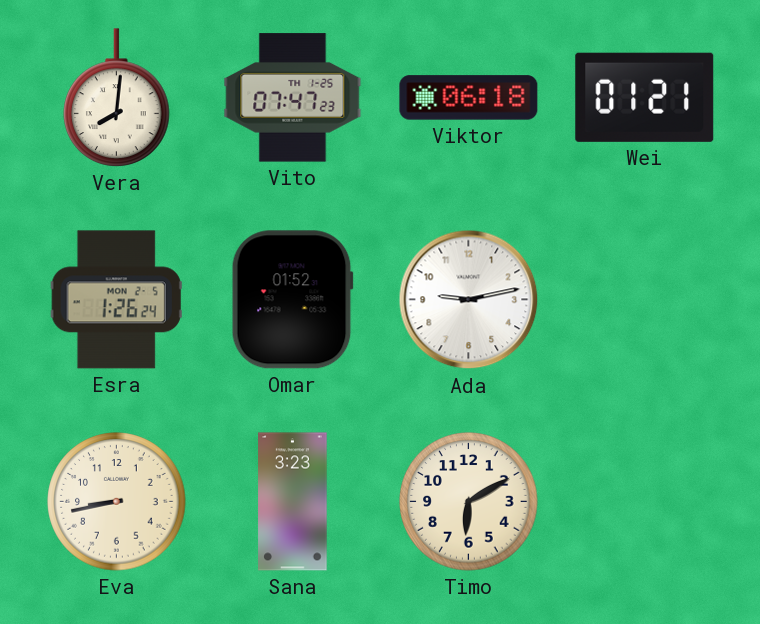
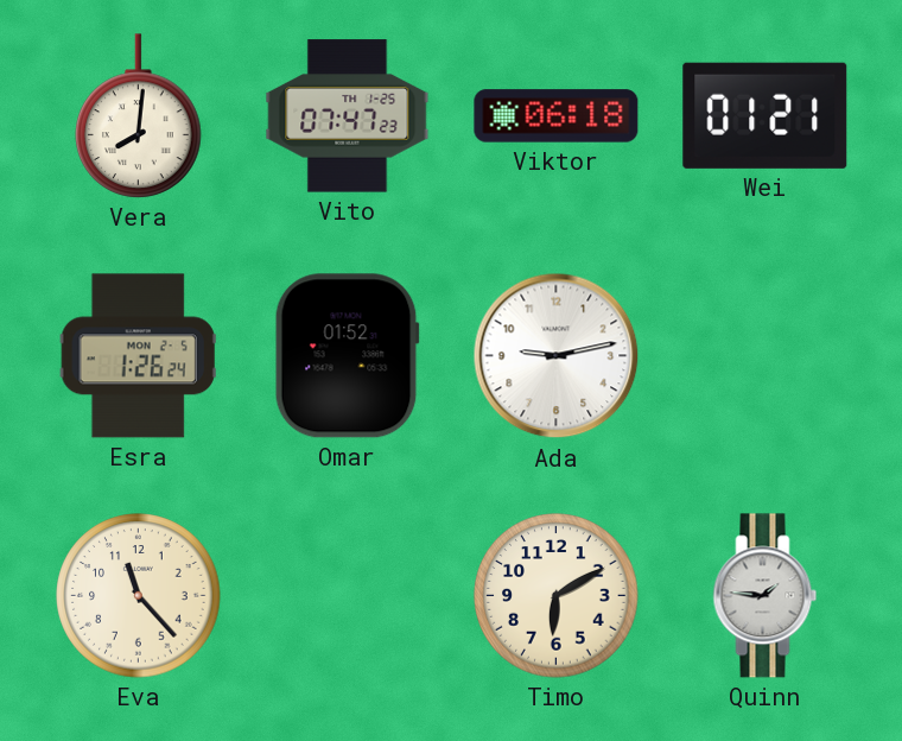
Eva: 8:43 -> 11:23
Sana: 3:23 -> none
Quinn: none -> 1:46
